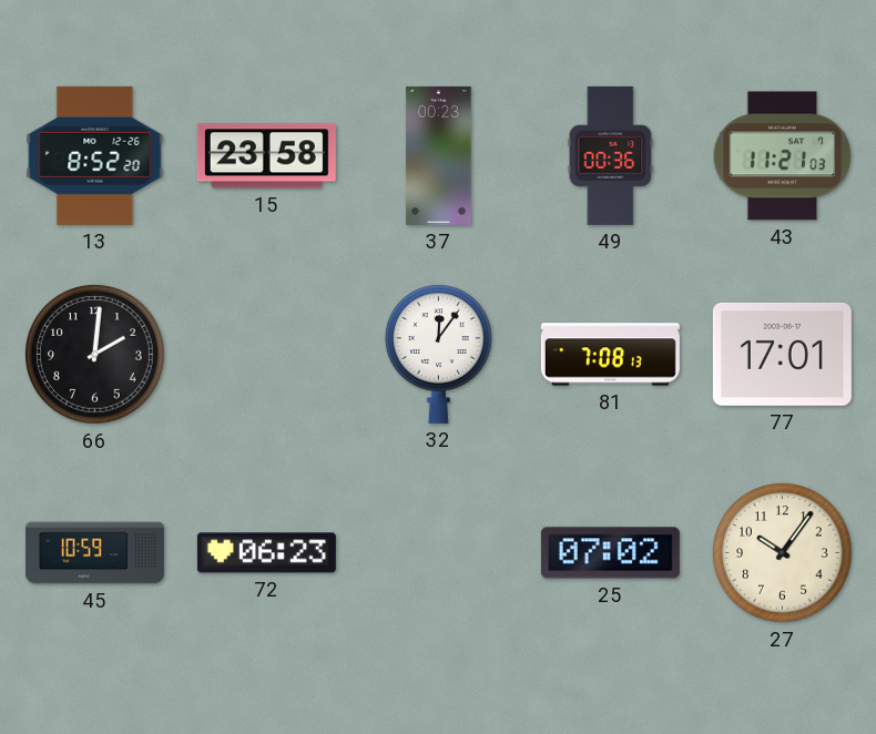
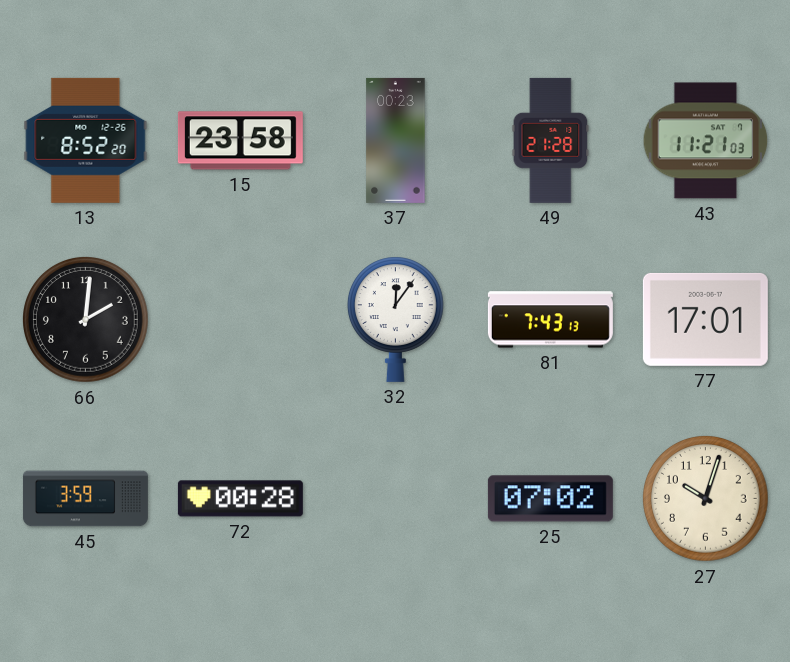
49: 00:36 -> 21:28
81: 7:08 -> 7:43
45: 10:59 -> 3:59
72: 06:23 -> 00:28
27: 10:06 -> 10:03
